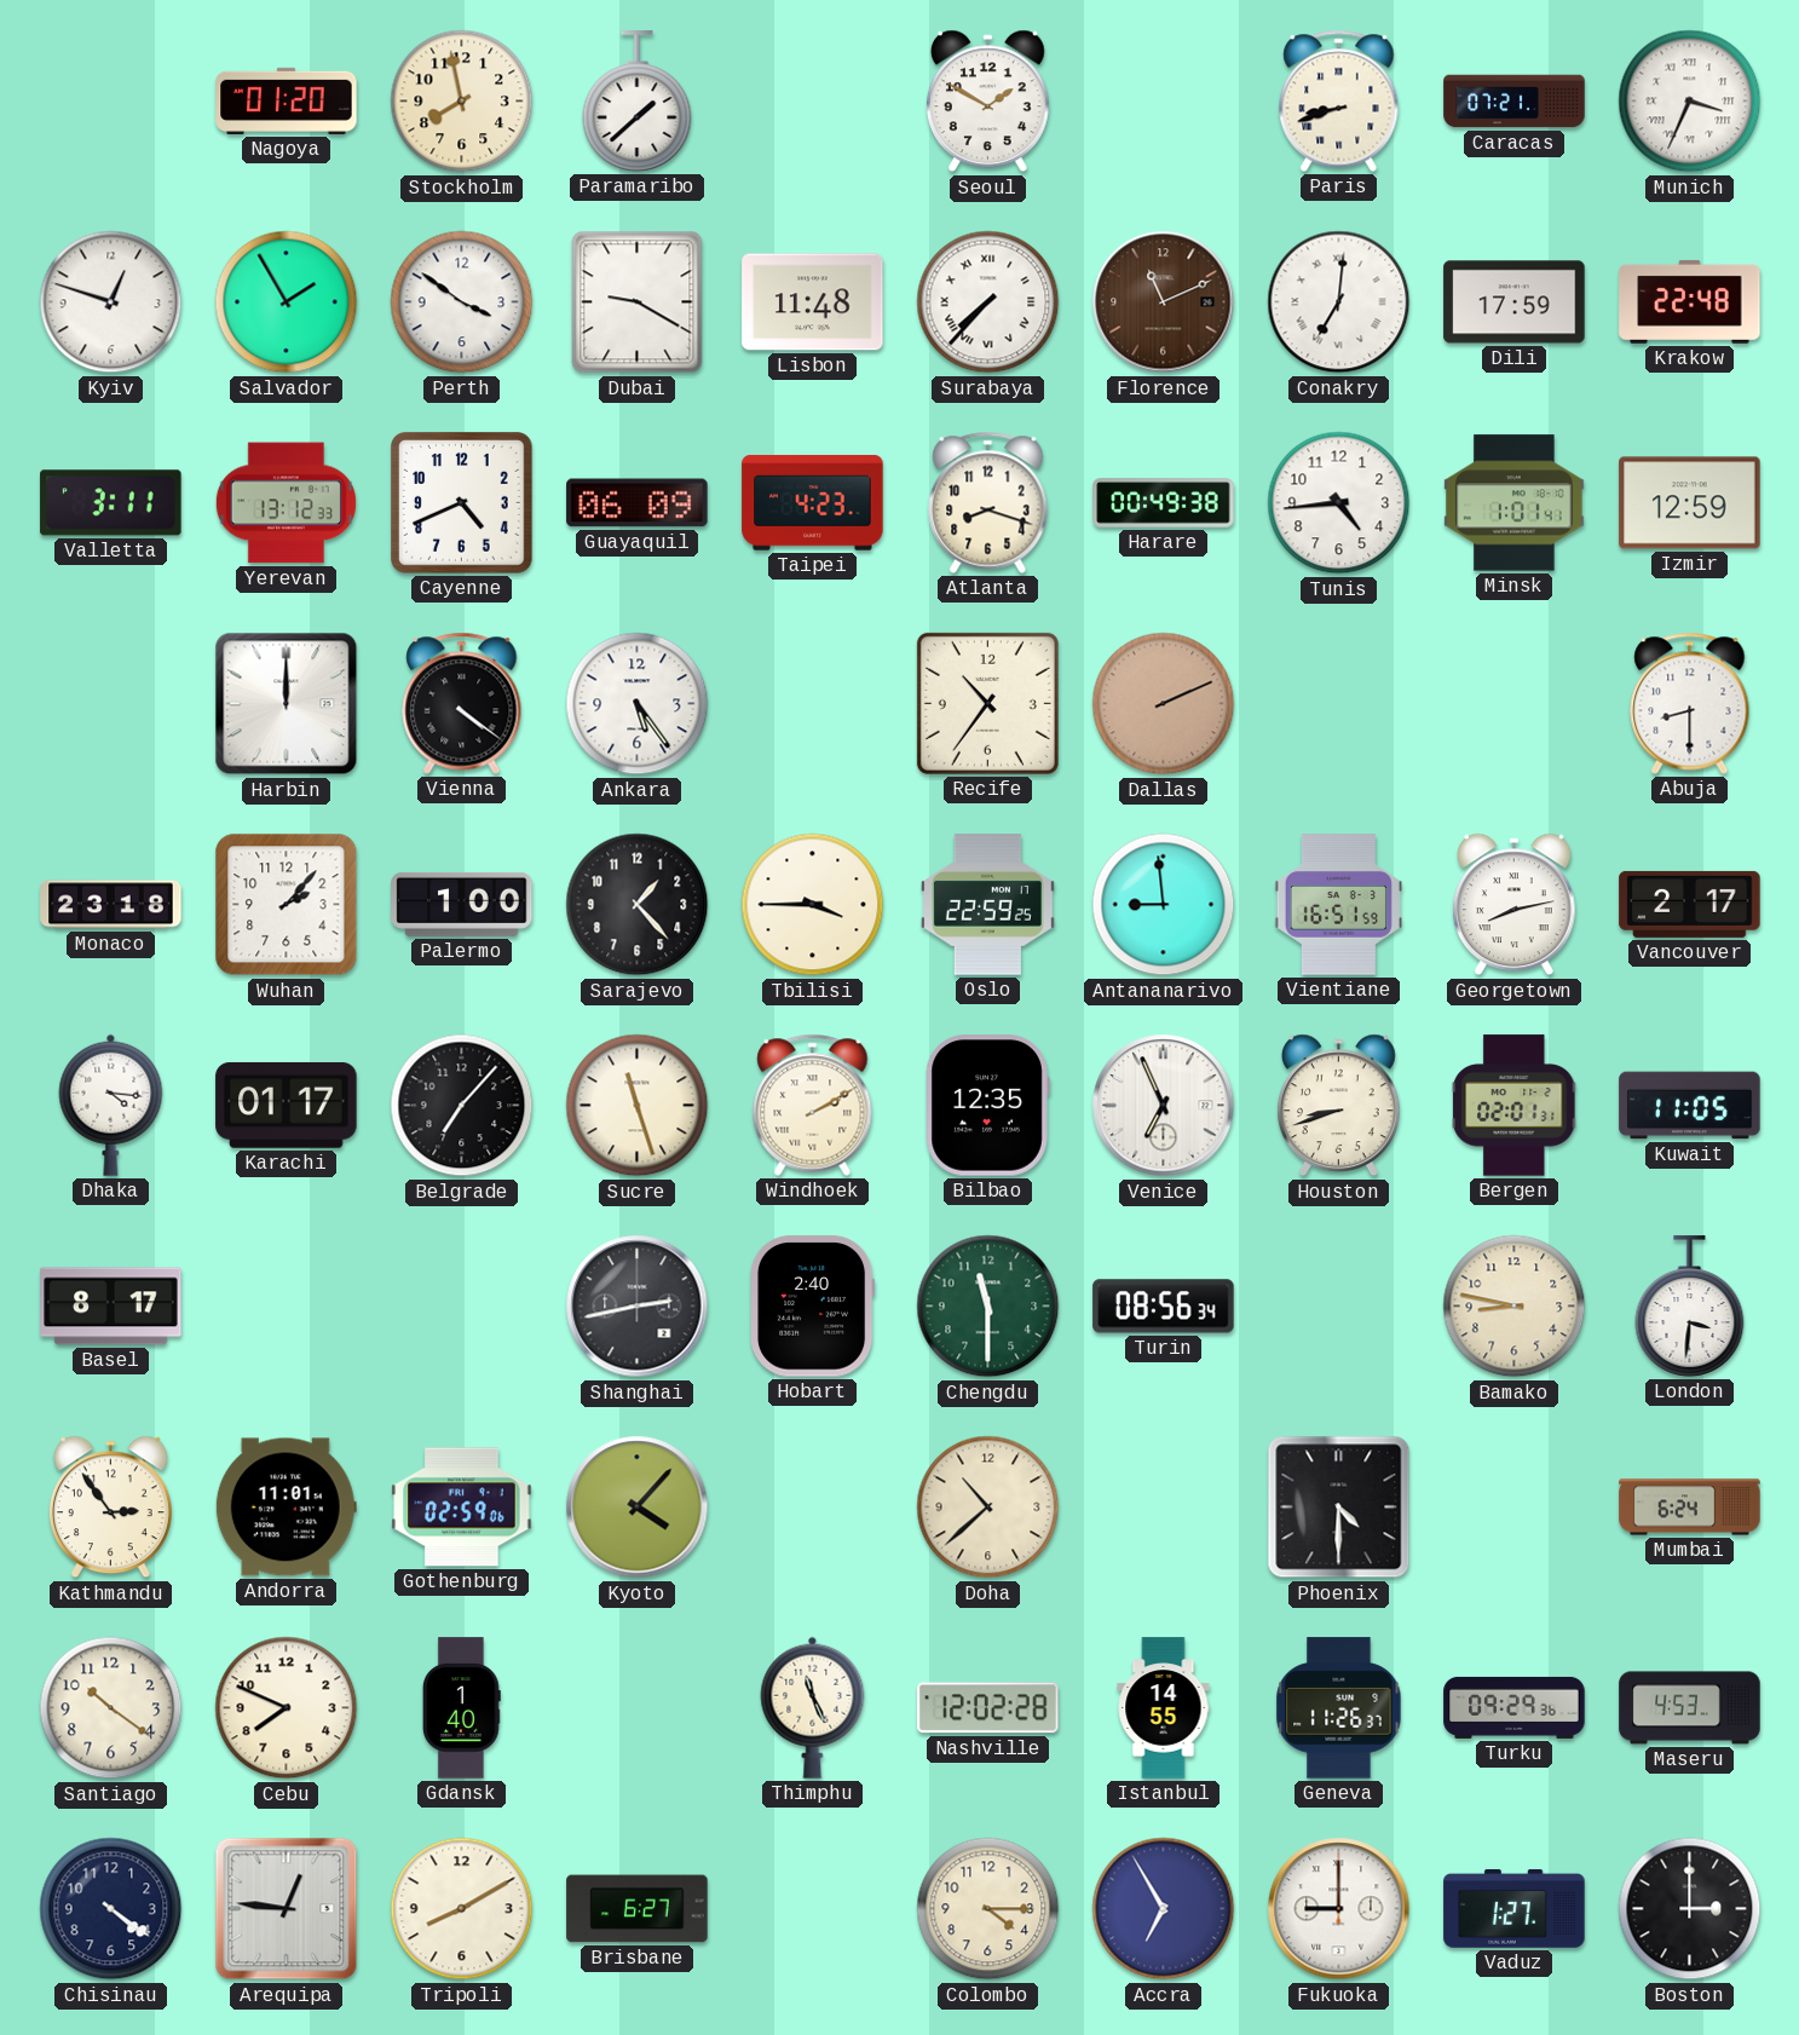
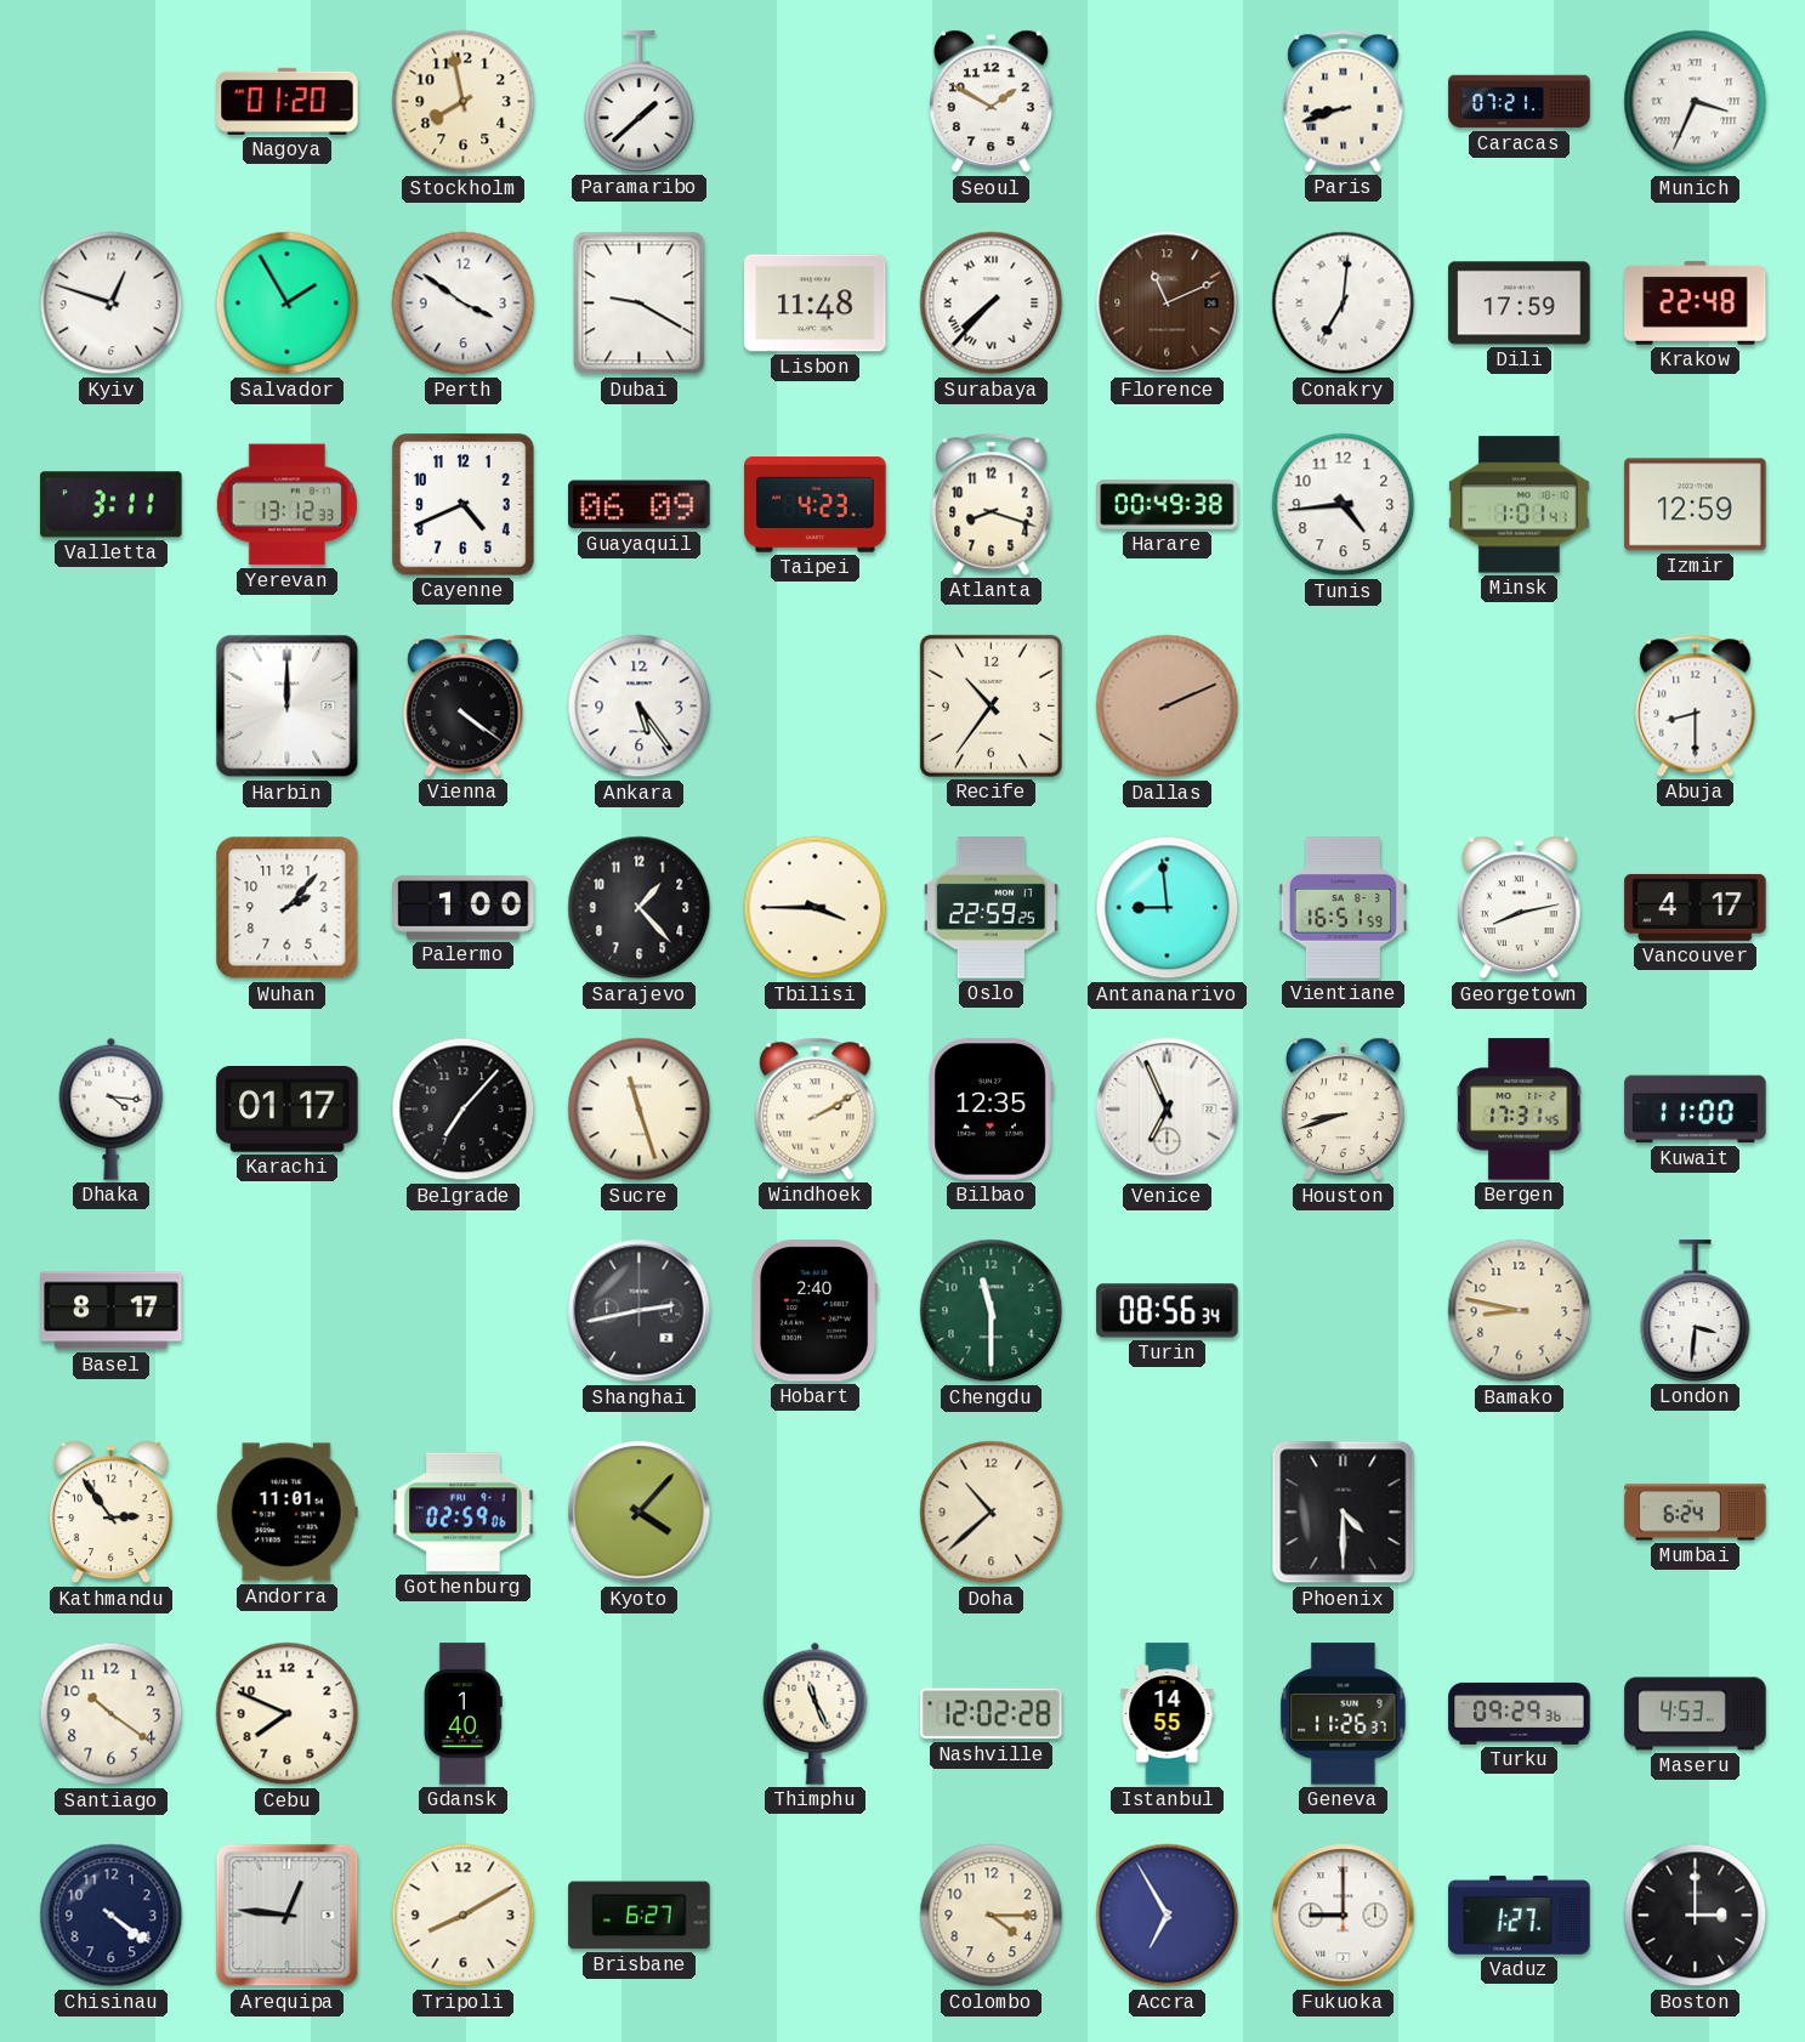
Monaco: 23:18 -> none
Vancouver: 2:17 -> 4:17
Bergen: 02:01 -> 17:31
Kuwait: 11:05 -> 11:00
